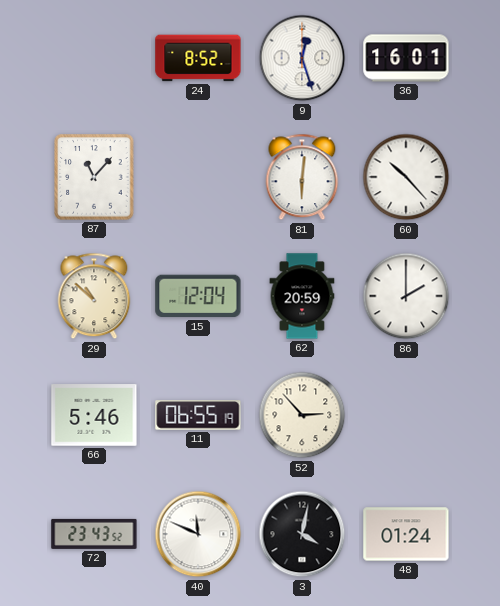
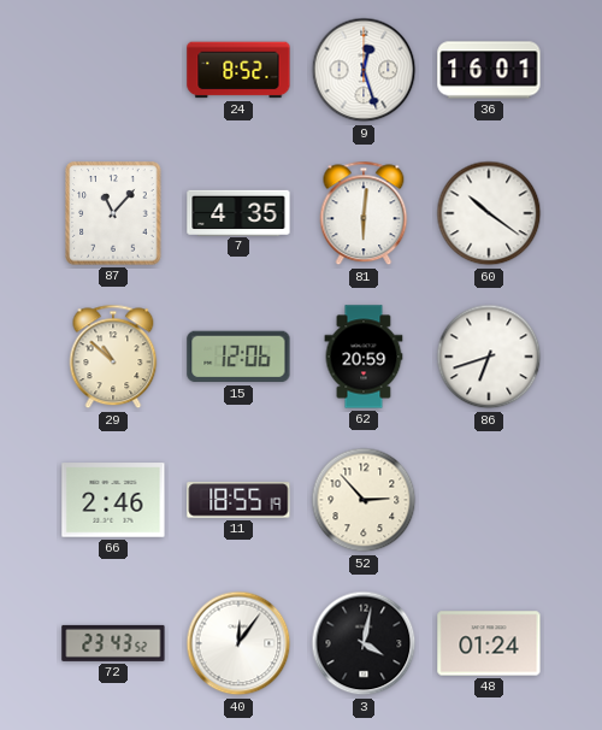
7: none -> 4:35
60: 10:23 -> 10:21
15: 12:04 -> 12:06
86: 2:00 -> 6:42
66: 5:46 -> 2:46
11: 06:55 -> 18:55
40: 11:49 -> 12:06
